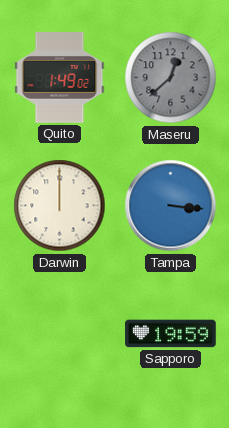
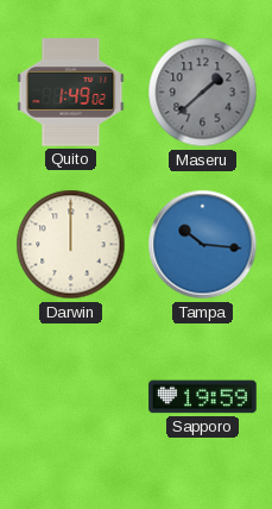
Maseru: 12:38 -> 1:38
Tampa: 3:16 -> 10:16
